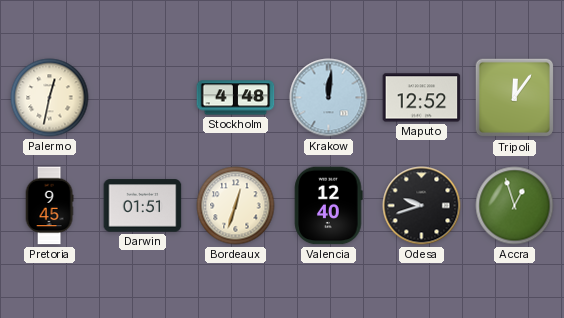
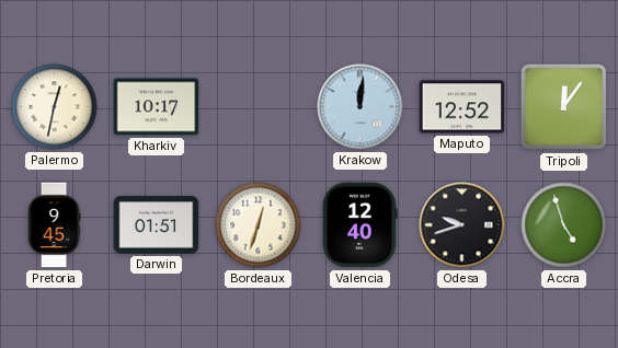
Kharkiv: none -> 10:17
Stockholm: 4:48 -> none
Accra: 12:57 -> 4:57
